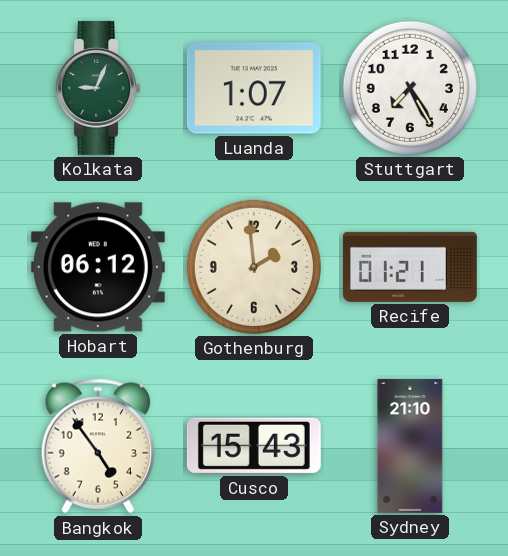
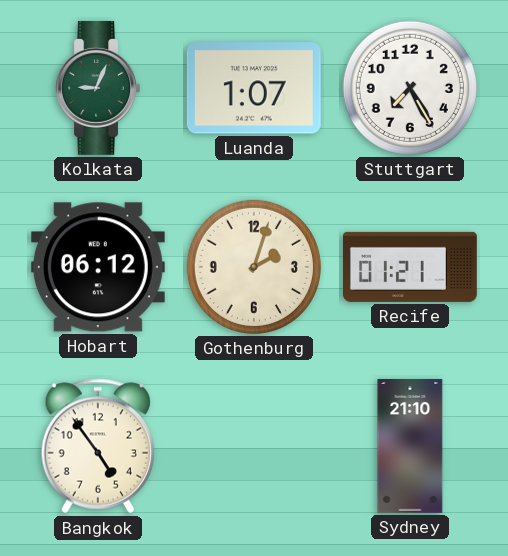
Gothenburg: 1:59 -> 2:03
Cusco: 15:43 -> none
